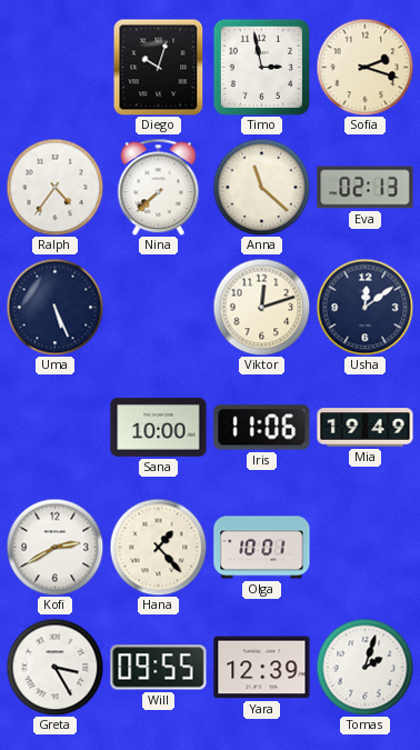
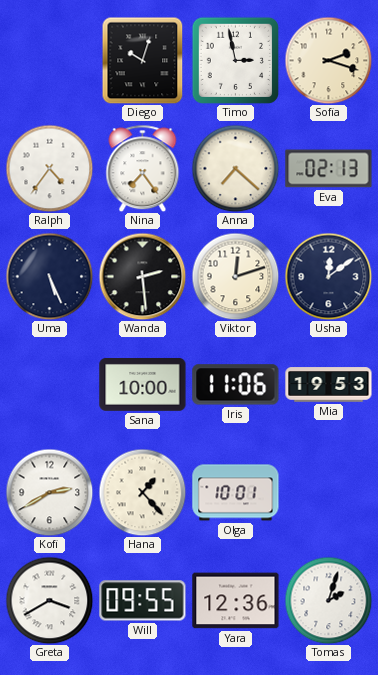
Nina: 7:38 -> 7:24
Anna: 11:22 -> 7:22
Wanda: none -> 2:29
Mia: 19:49 -> 19:53
Greta: 3:25 -> 3:40
Yara: 12:39 -> 12:36
